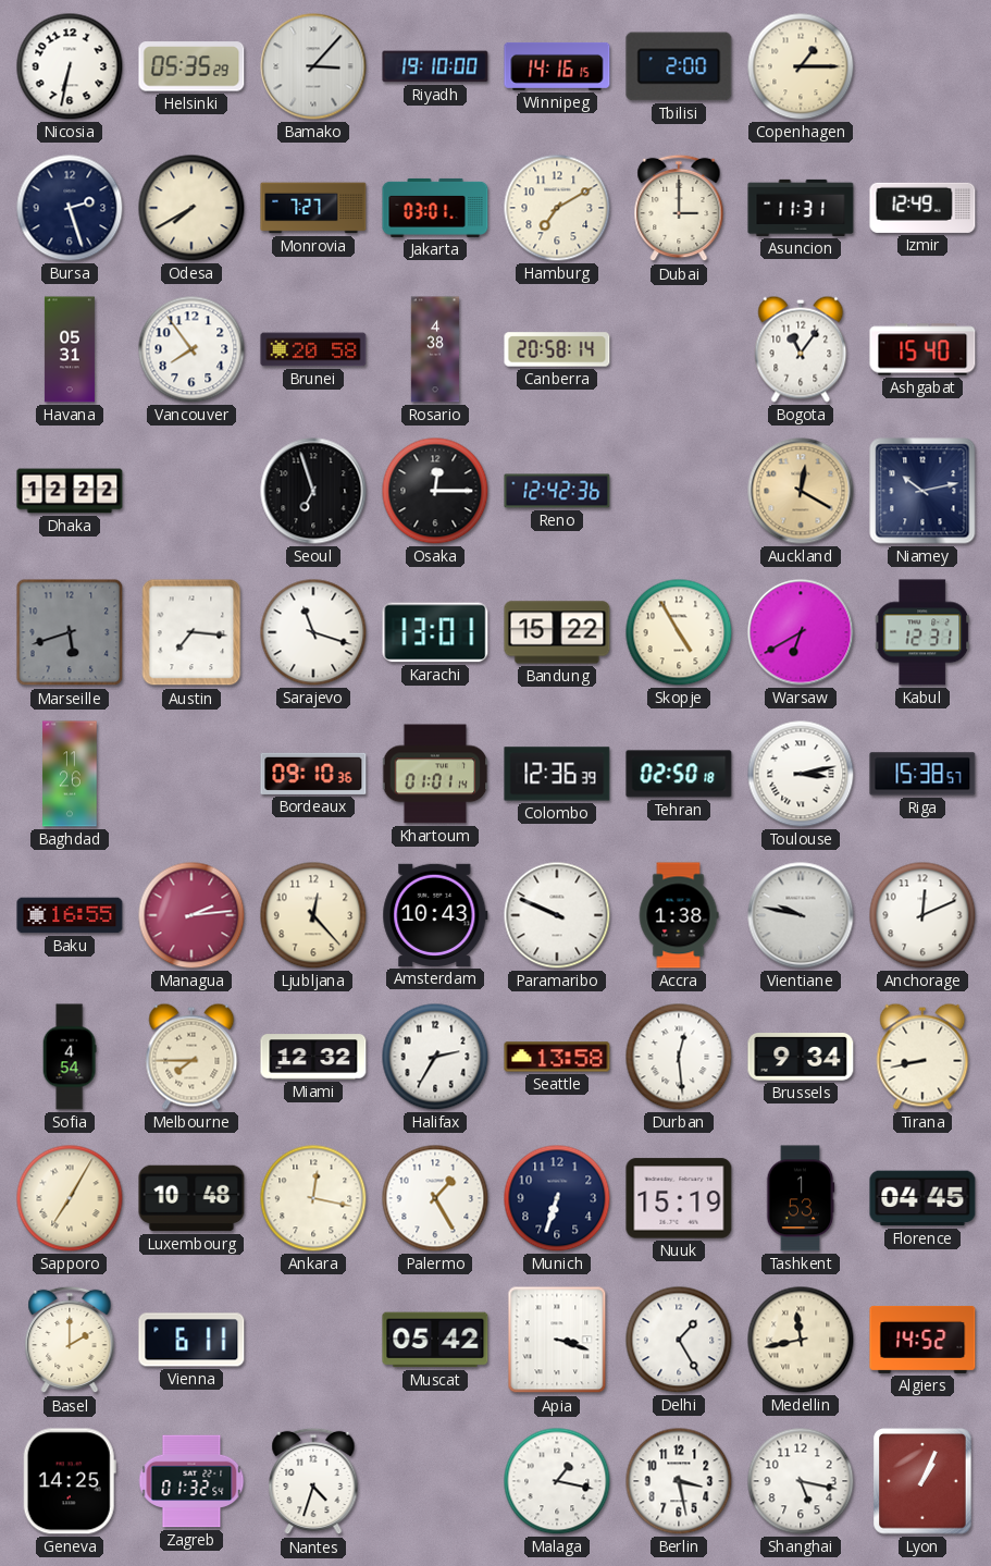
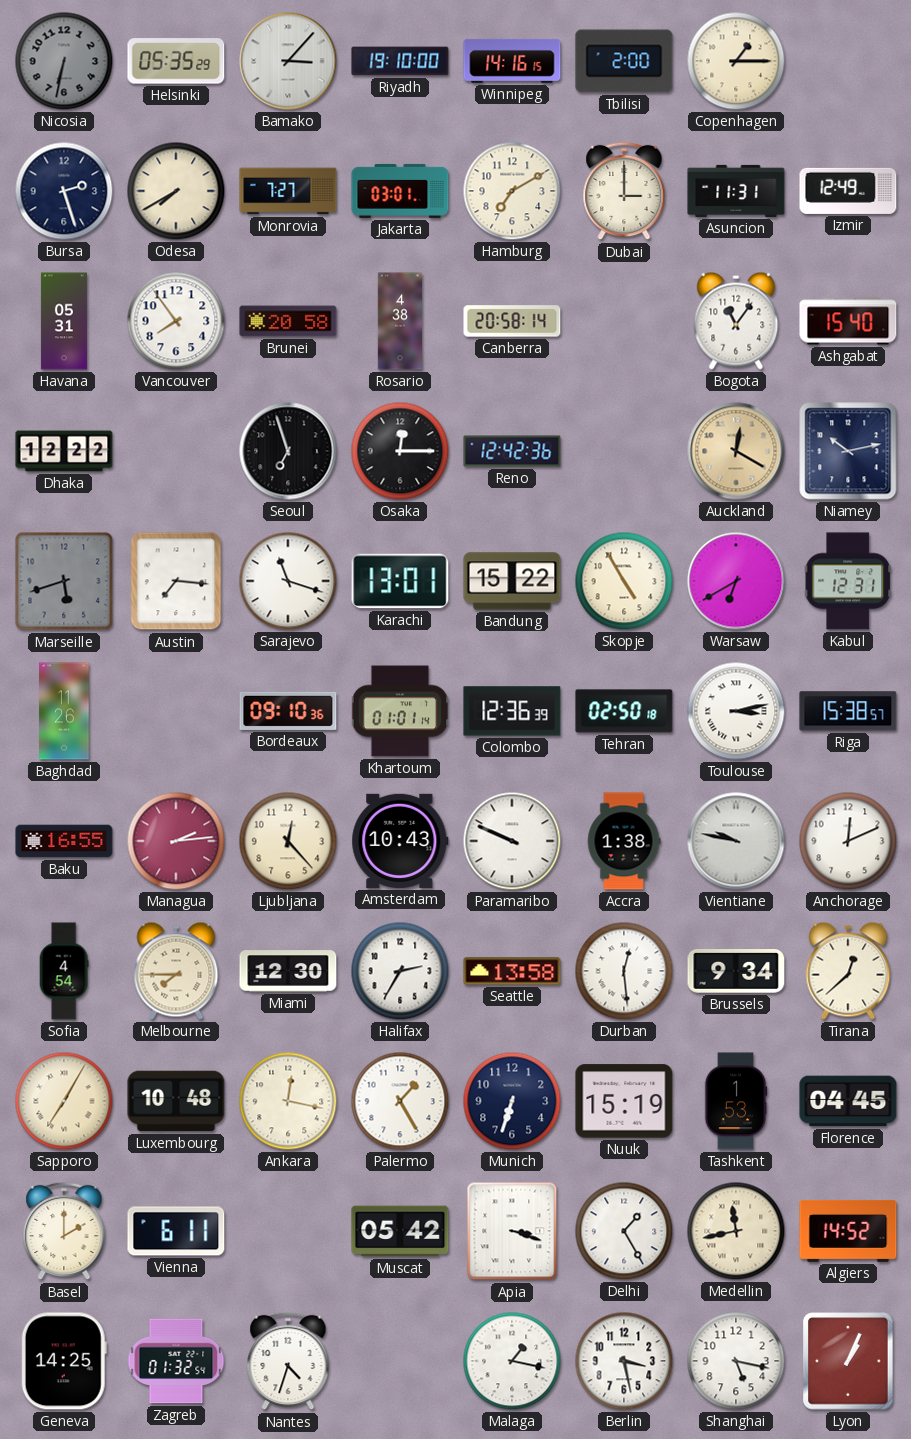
Nicosia dial: white -> grey
Miami: 12:32 -> 12:30
Tirana: 8:43 -> 12:38
